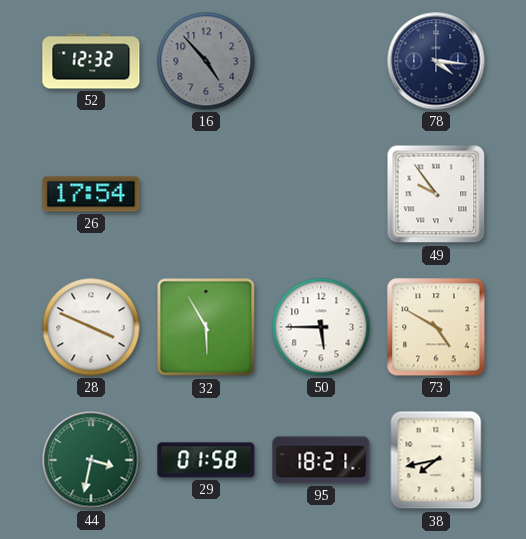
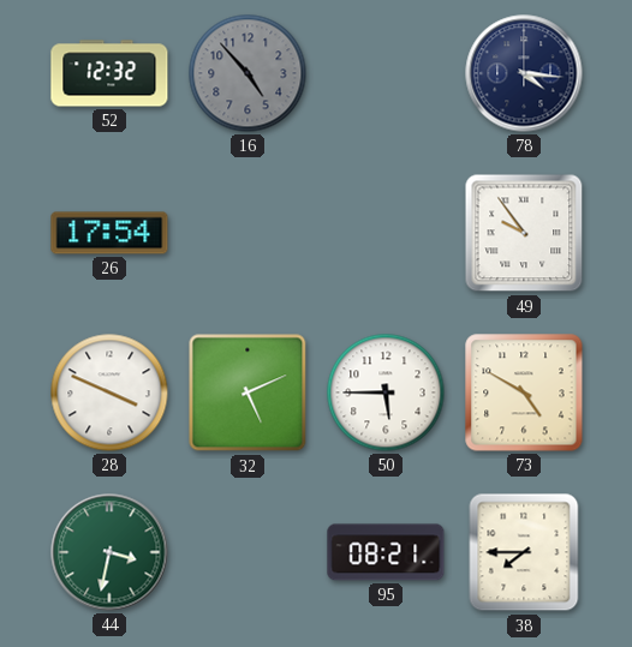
32: 5:55 -> 5:11
29: 01:58 -> none
95: 18:21 -> 08:21
38: 7:43 -> 7:45
